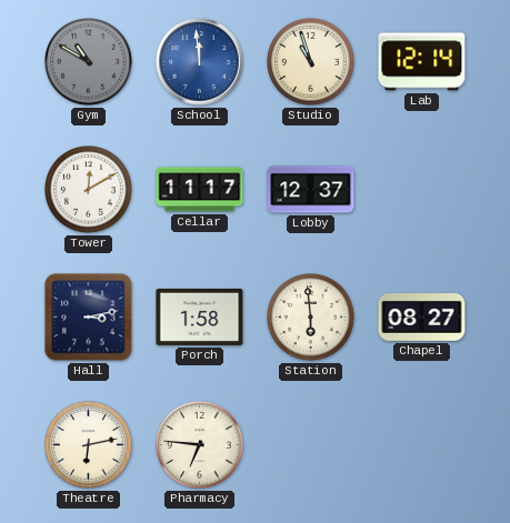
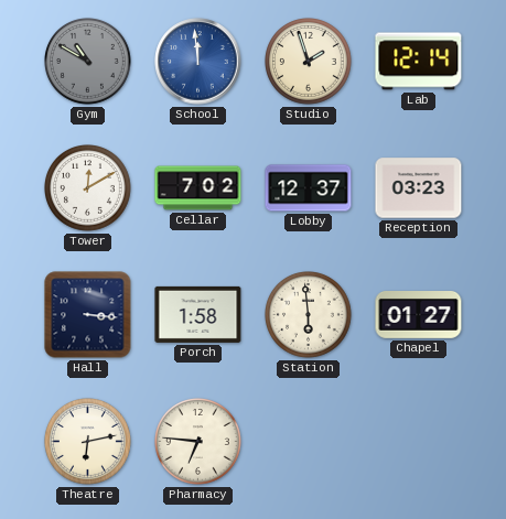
Studio: 10:57 -> 1:57
Cellar: 11:17 -> 7:02
Reception: none -> 03:23
Hall: 3:13 -> 3:16
Chapel: 08:27 -> 01:27
